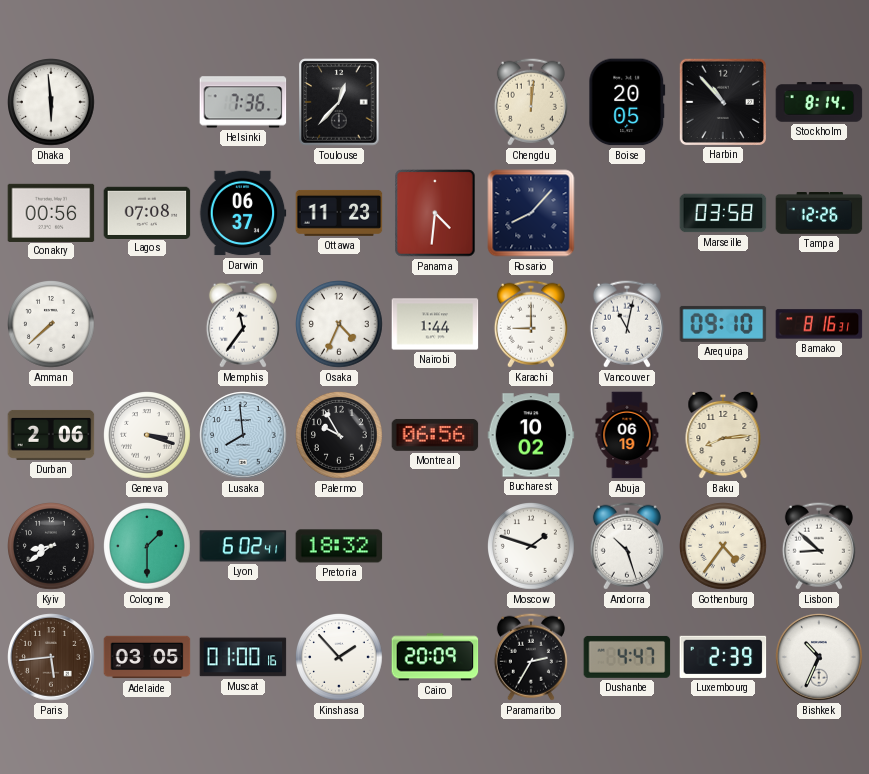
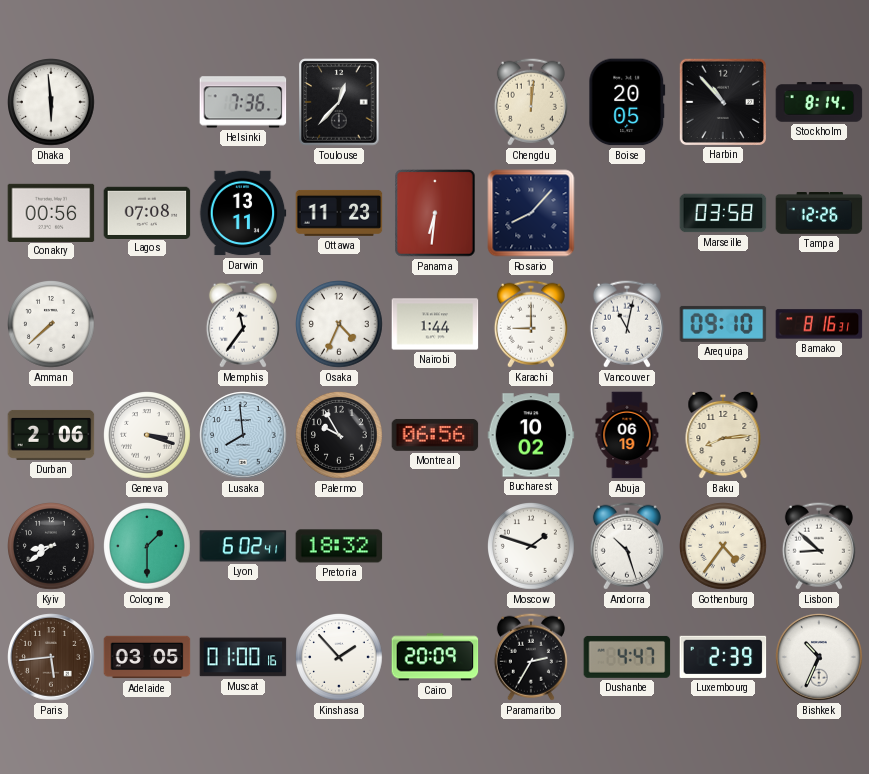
Darwin: 06:37 -> 13:11
Panama: 4:31 -> 6:31
